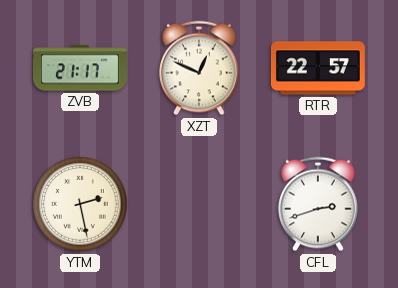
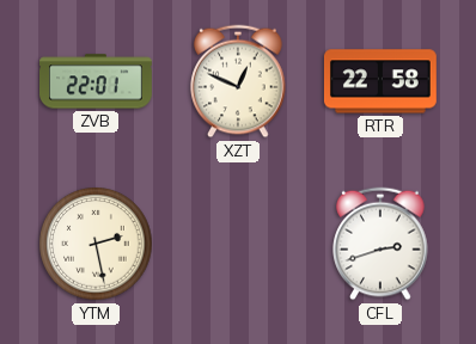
ZVB: 21:17 -> 22:01
RTR: 22:57 -> 22:58
